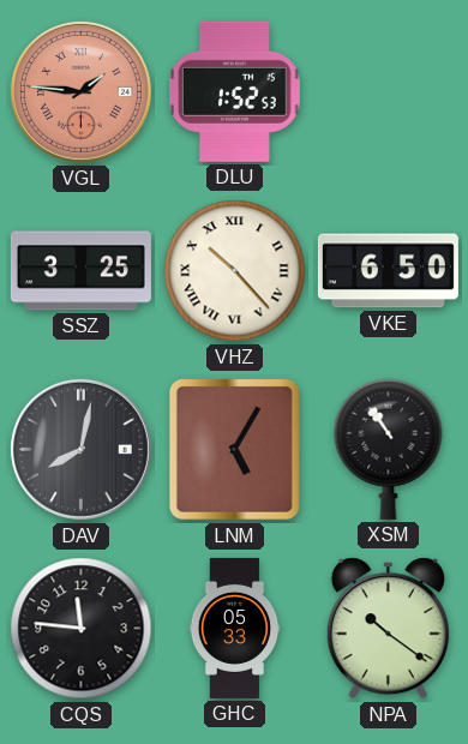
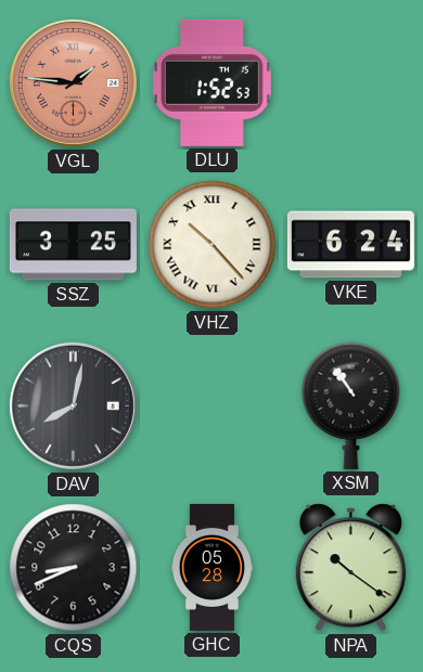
VKE: 6:50 -> 6:24
LNM: 5:05 -> none
CQS: 11:46 -> 8:41
GHC: 05:33 -> 05:28
